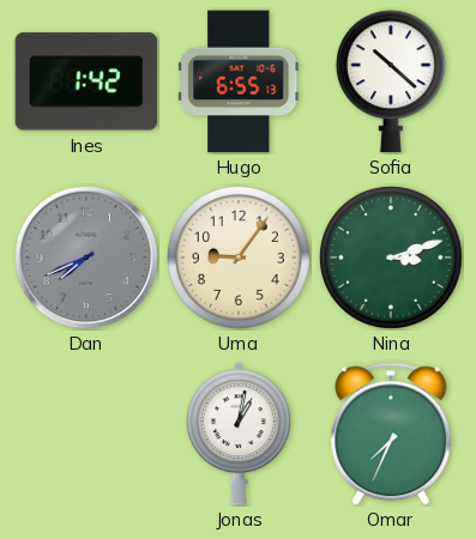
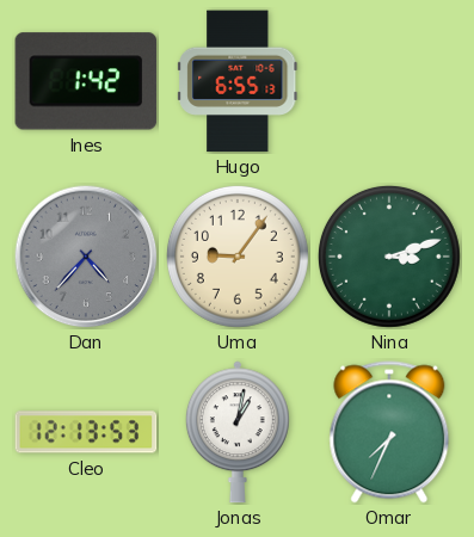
Sofia: 10:22 -> none
Dan: 7:41 -> 4:37
Cleo: none -> 12:13
